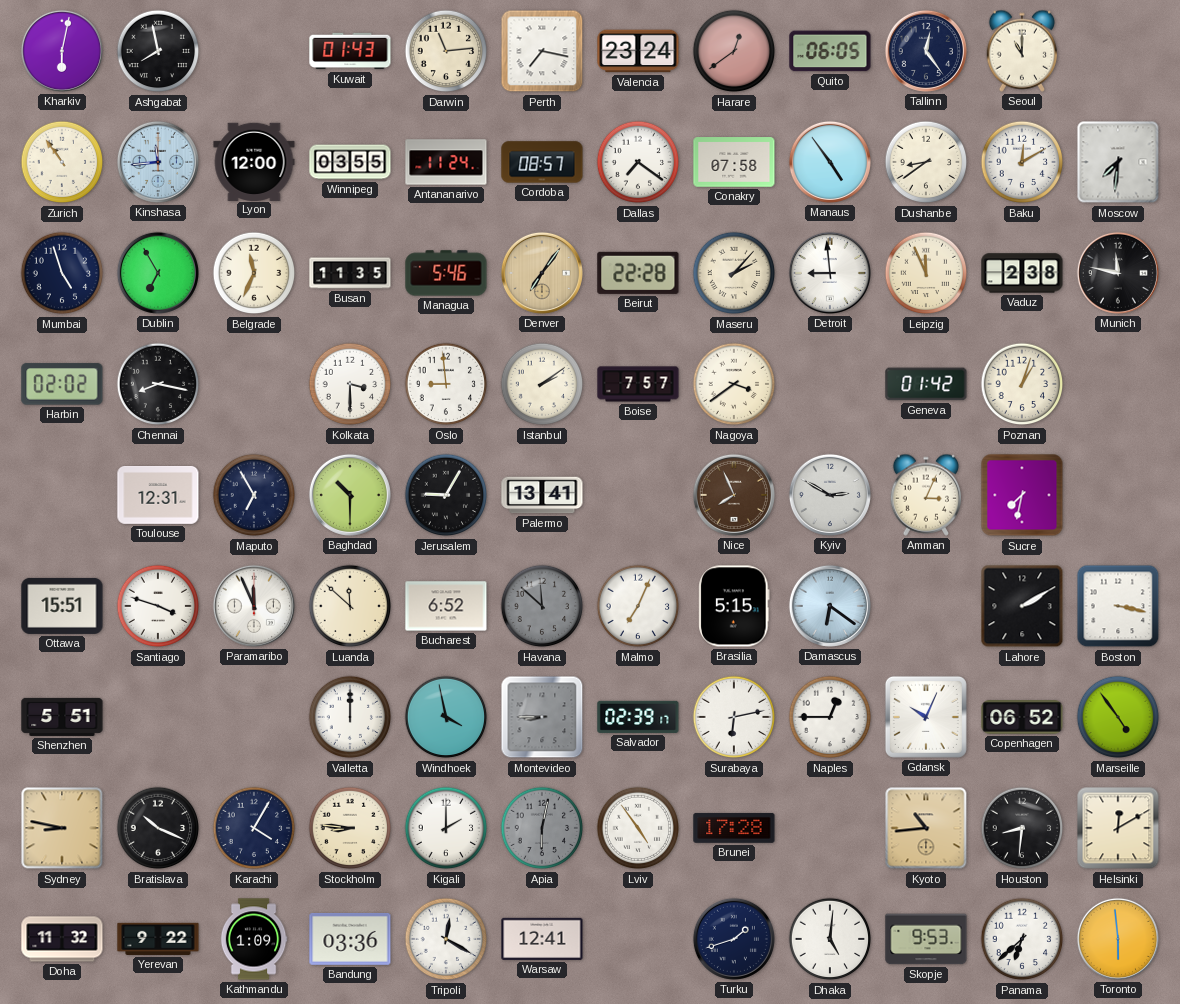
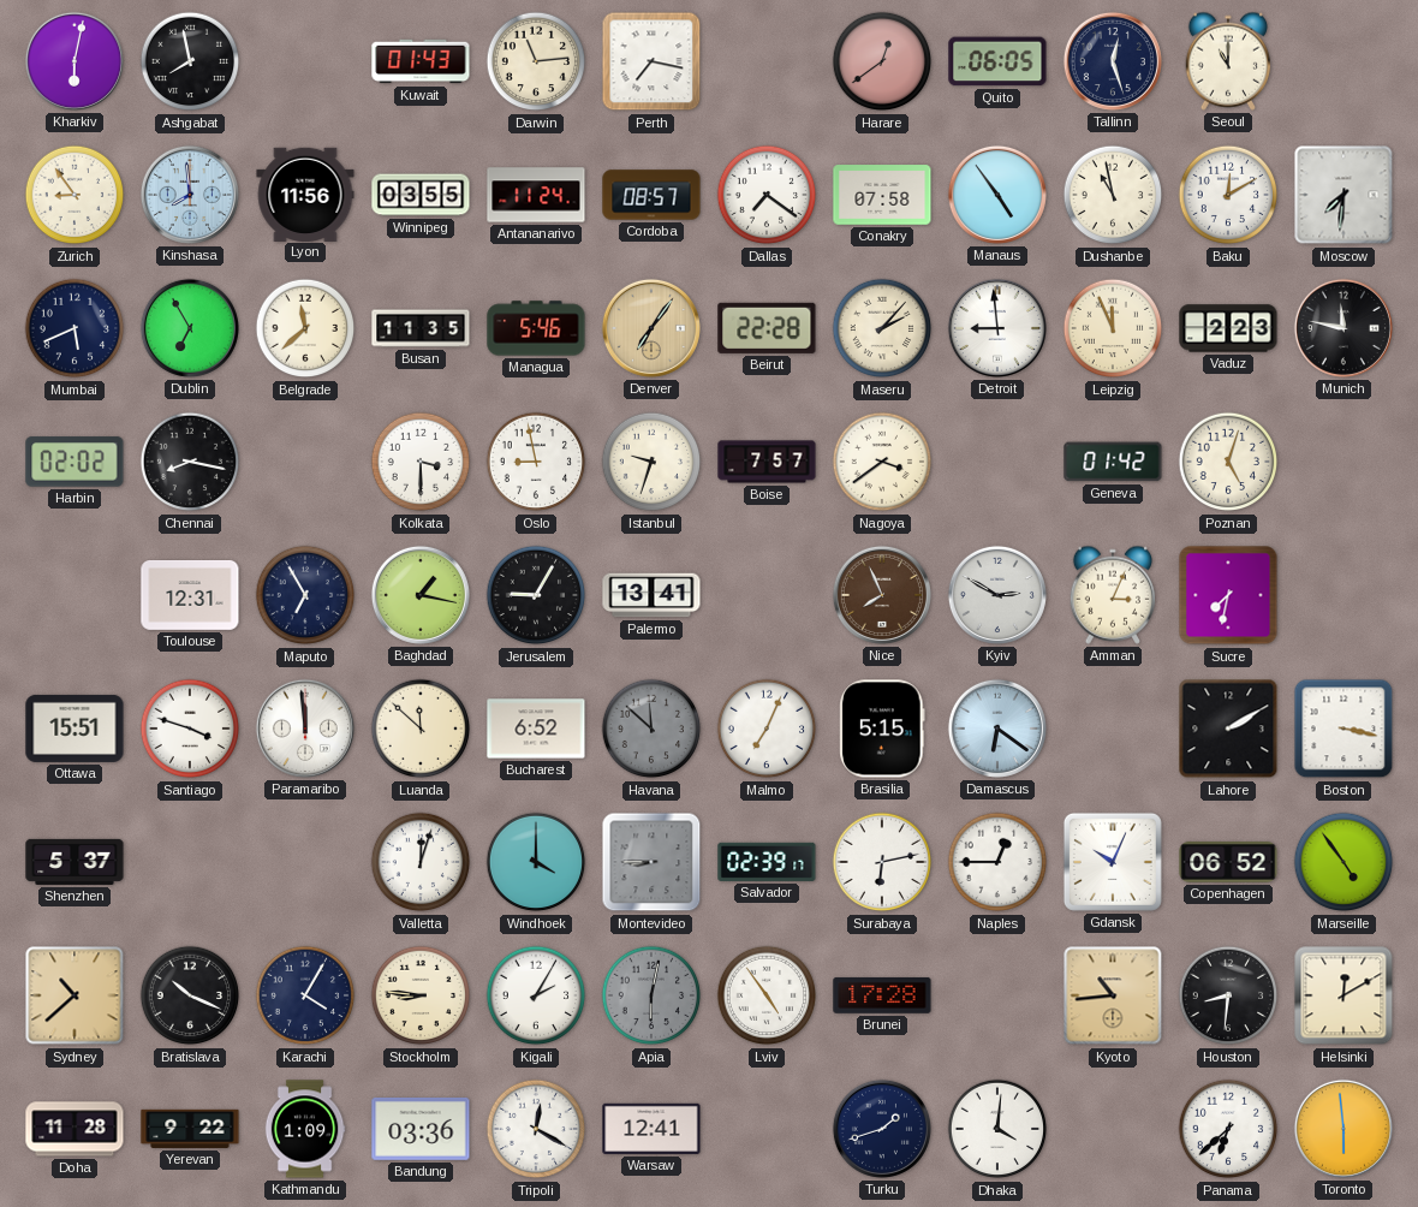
Valencia: 23:24 -> none
Tallinn: 12:24 -> 12:27
Zurich: 10:54 -> 8:54
Kinshasa: 11:44 -> 7:59
Lyon: 12:00 -> 11:56
Dushanbe: 8:39 -> 10:58
Mumbai: 4:57 -> 5:41
Belgrade: 11:34 -> 11:38
Vaduz: 2:38 -> 2:23
Oslo: 8:59 -> 8:58
Istanbul: 2:09 -> 9:33
Poznan: 1:03 -> 5:03
Baghdad: 10:30 -> 1:17
Paramaribo: 11:56 -> 11:59
Shenzhen: 5:51 -> 5:37
Valletta: 12:00 -> 12:03
Windhoek: 3:58 -> 4:00
Sydney: 8:47 -> 10:38
Kigali: 2:00 -> 2:05
Doha: 11:32 -> 11:28
Dhaka: 5:01 -> 4:01
Skopje: 9:53 -> none
